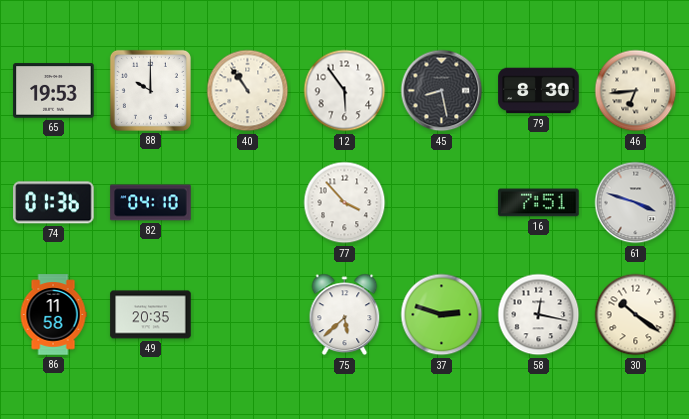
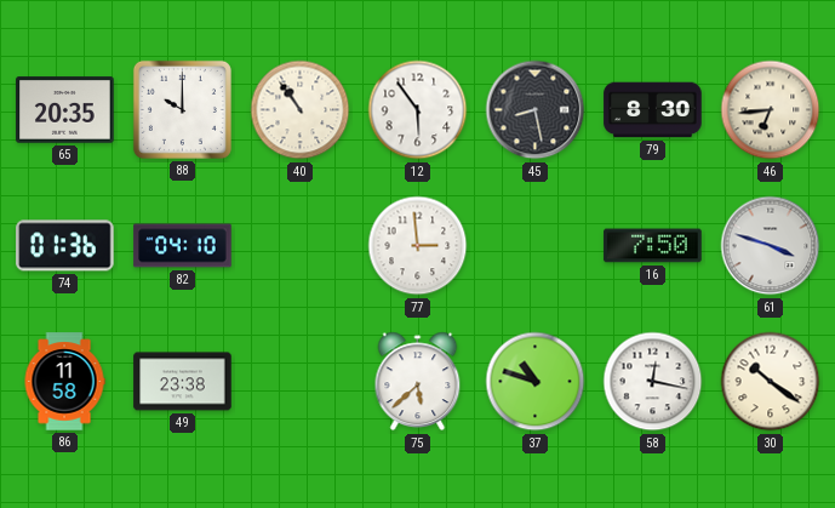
65: 19:53 -> 20:35
77: 3:53 -> 2:59
16: 7:51 -> 7:50
49: 20:35 -> 23:38
37: 2:48 -> 10:48
